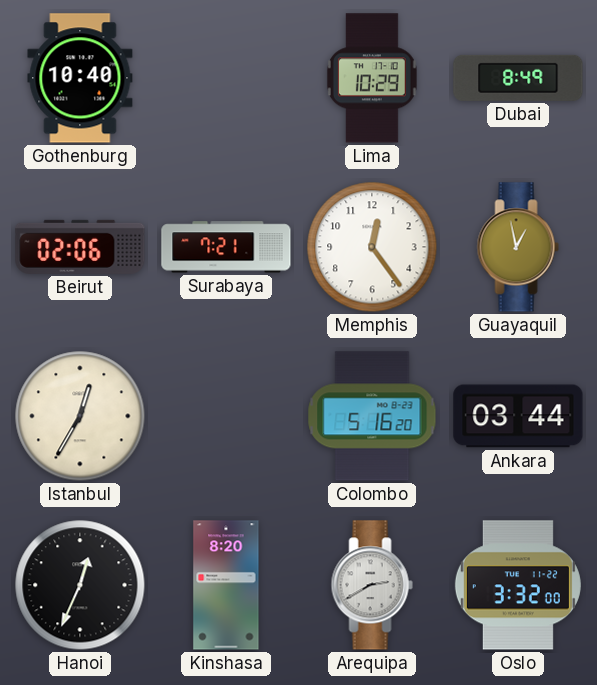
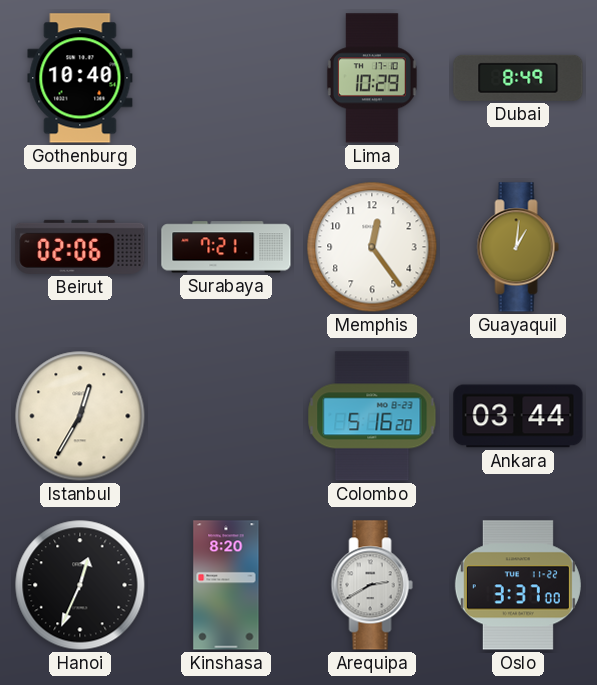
Guayaquil: 12:58 -> 1:01
Oslo: 3:32 -> 3:37
